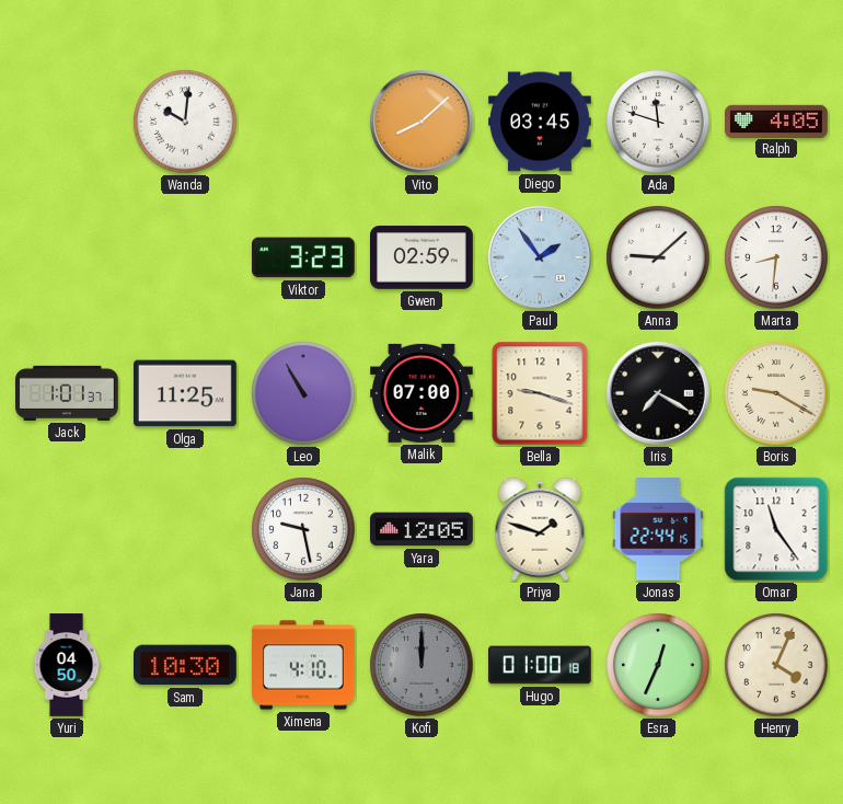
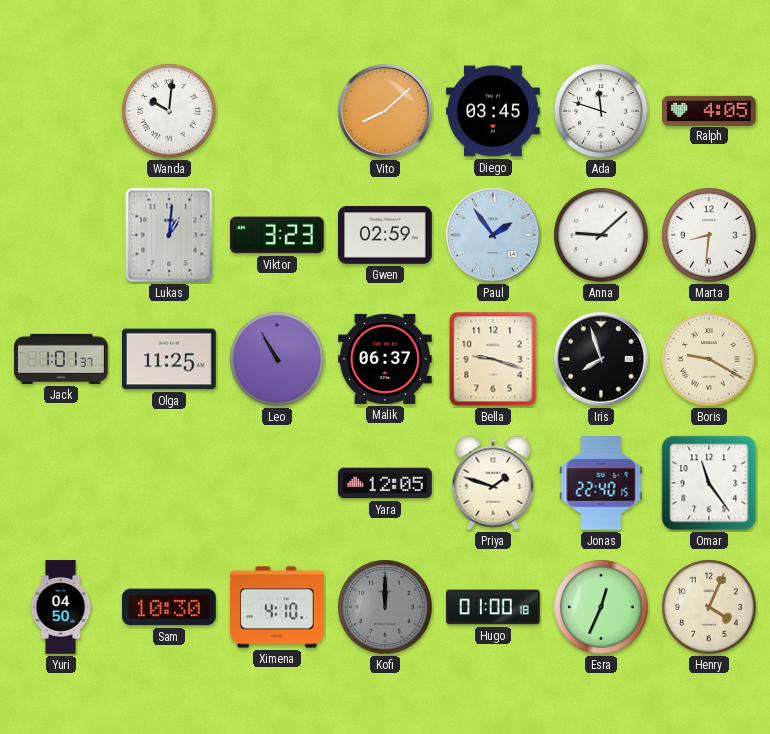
Lukas: none -> 1:01
Malik: 07:00 -> 06:37
Iris: 7:20 -> 7:57
Jana: 9:28 -> none
Jonas: 22:44 -> 22:40
